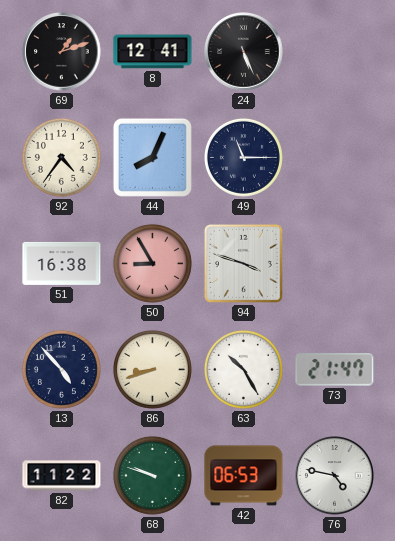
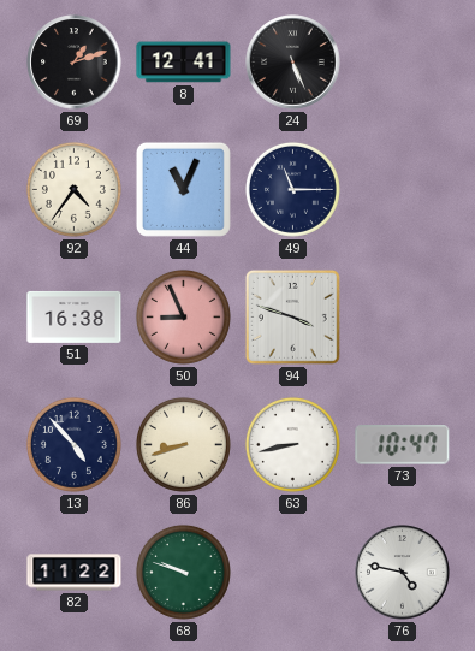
44: 8:04 -> 11:04
50: 8:55 -> 8:56
63: 10:25 -> 8:43
73: 21:47 -> 10:47
42: 06:53 -> none
